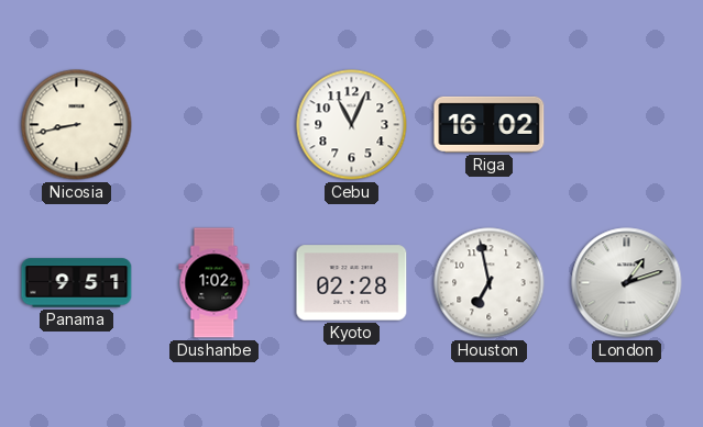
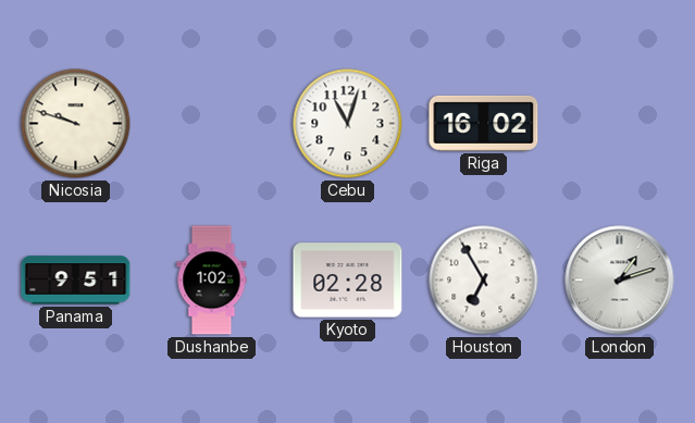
Nicosia: 8:43 -> 9:48
Cebu: 11:04 -> 11:03
Houston: 6:58 -> 6:55
